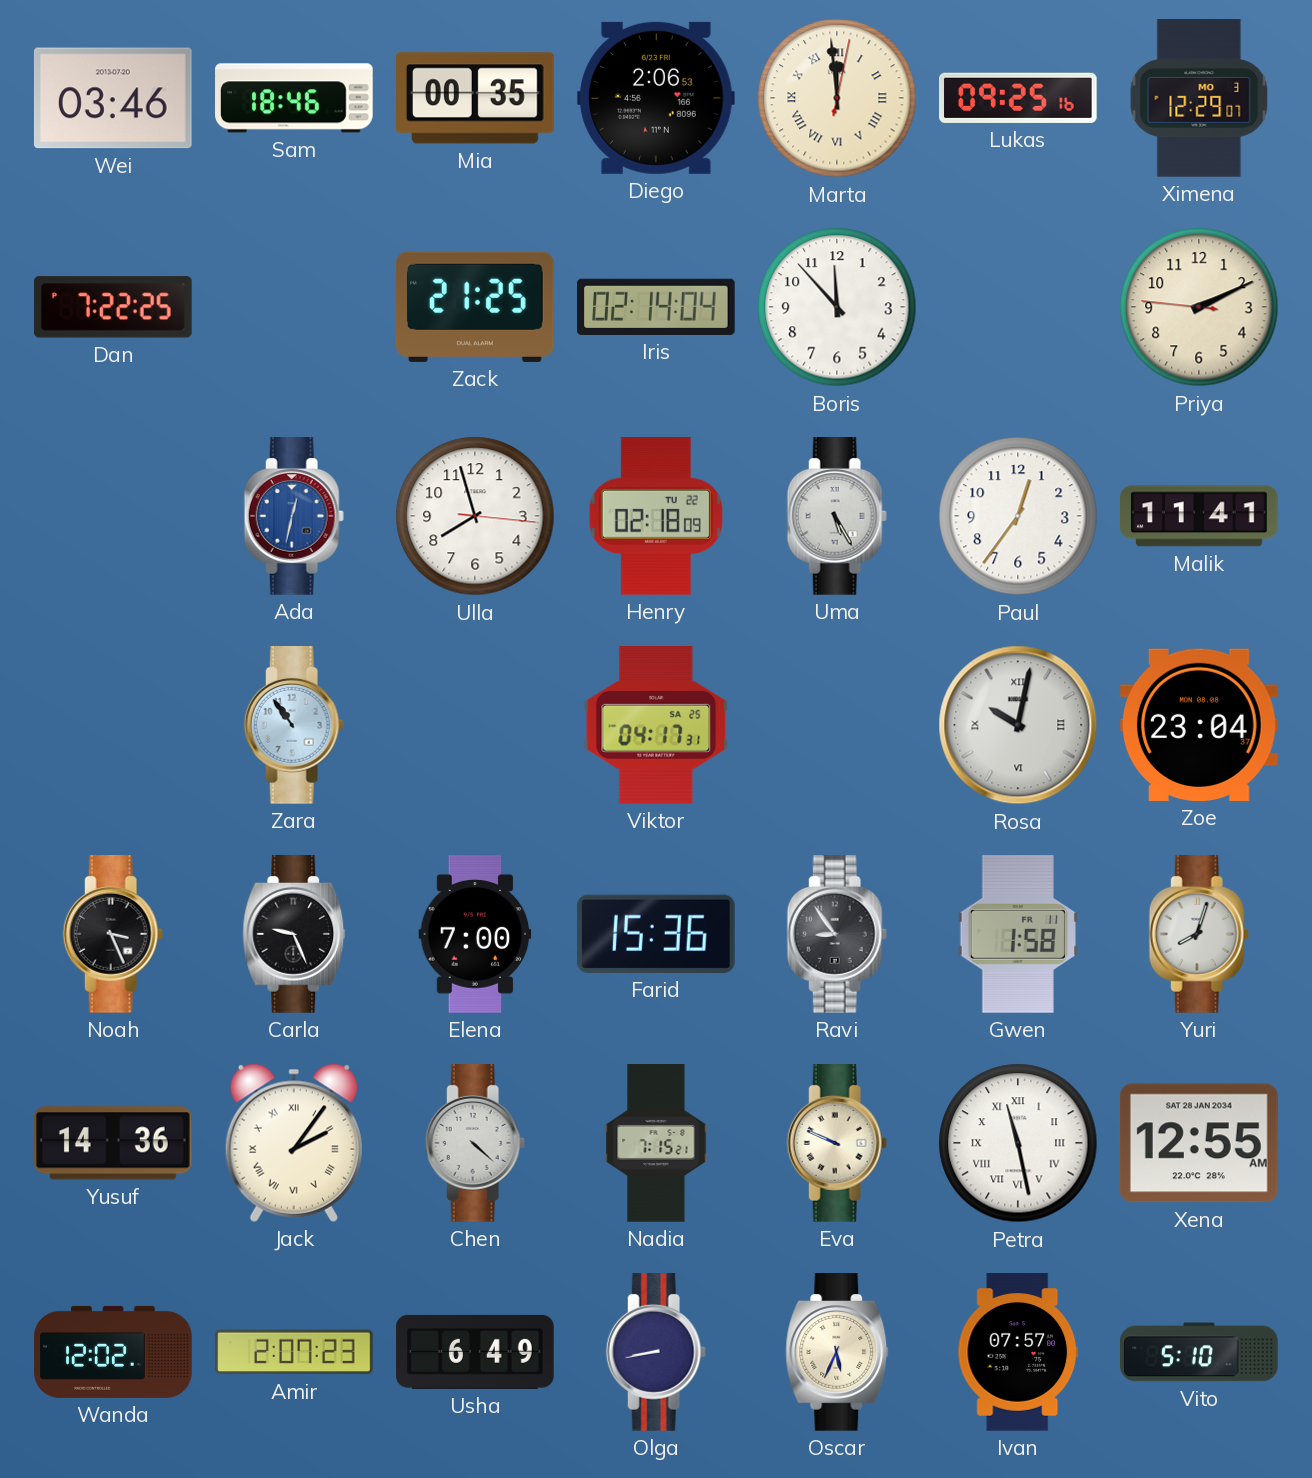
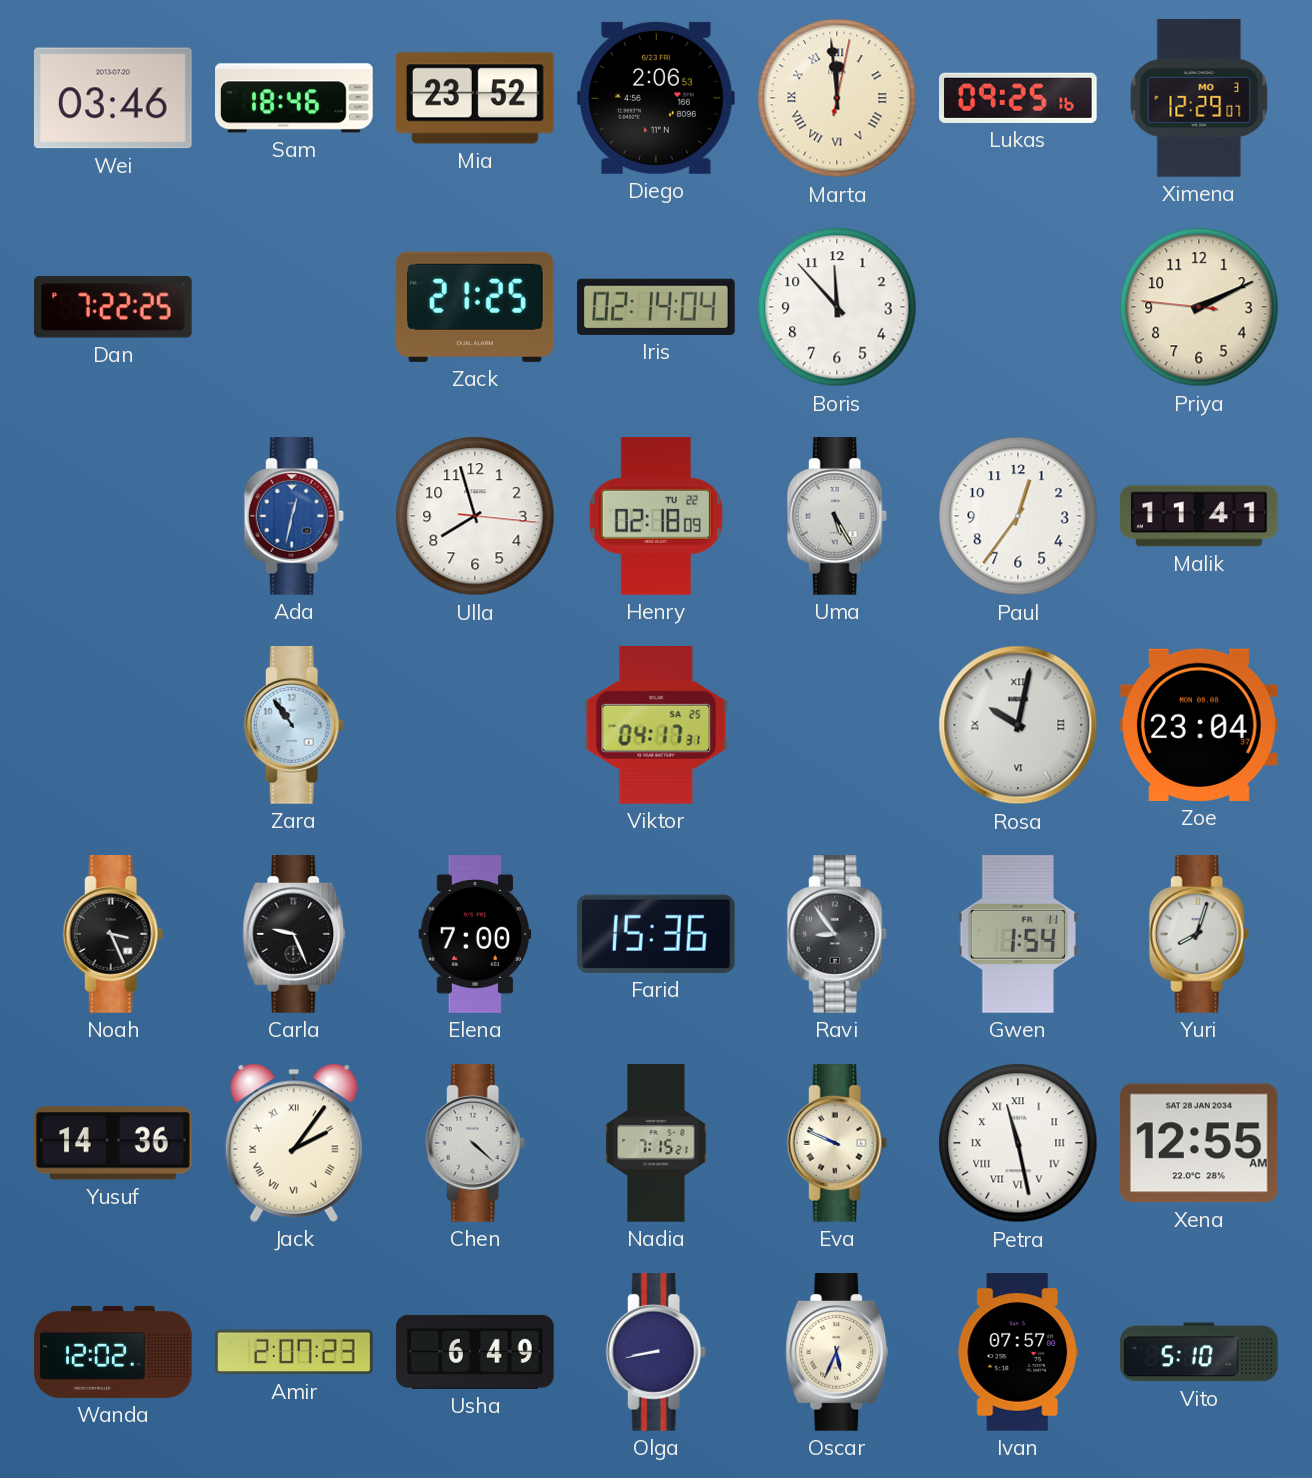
Mia: 00:35 -> 23:52
Gwen: 1:58 -> 1:54
